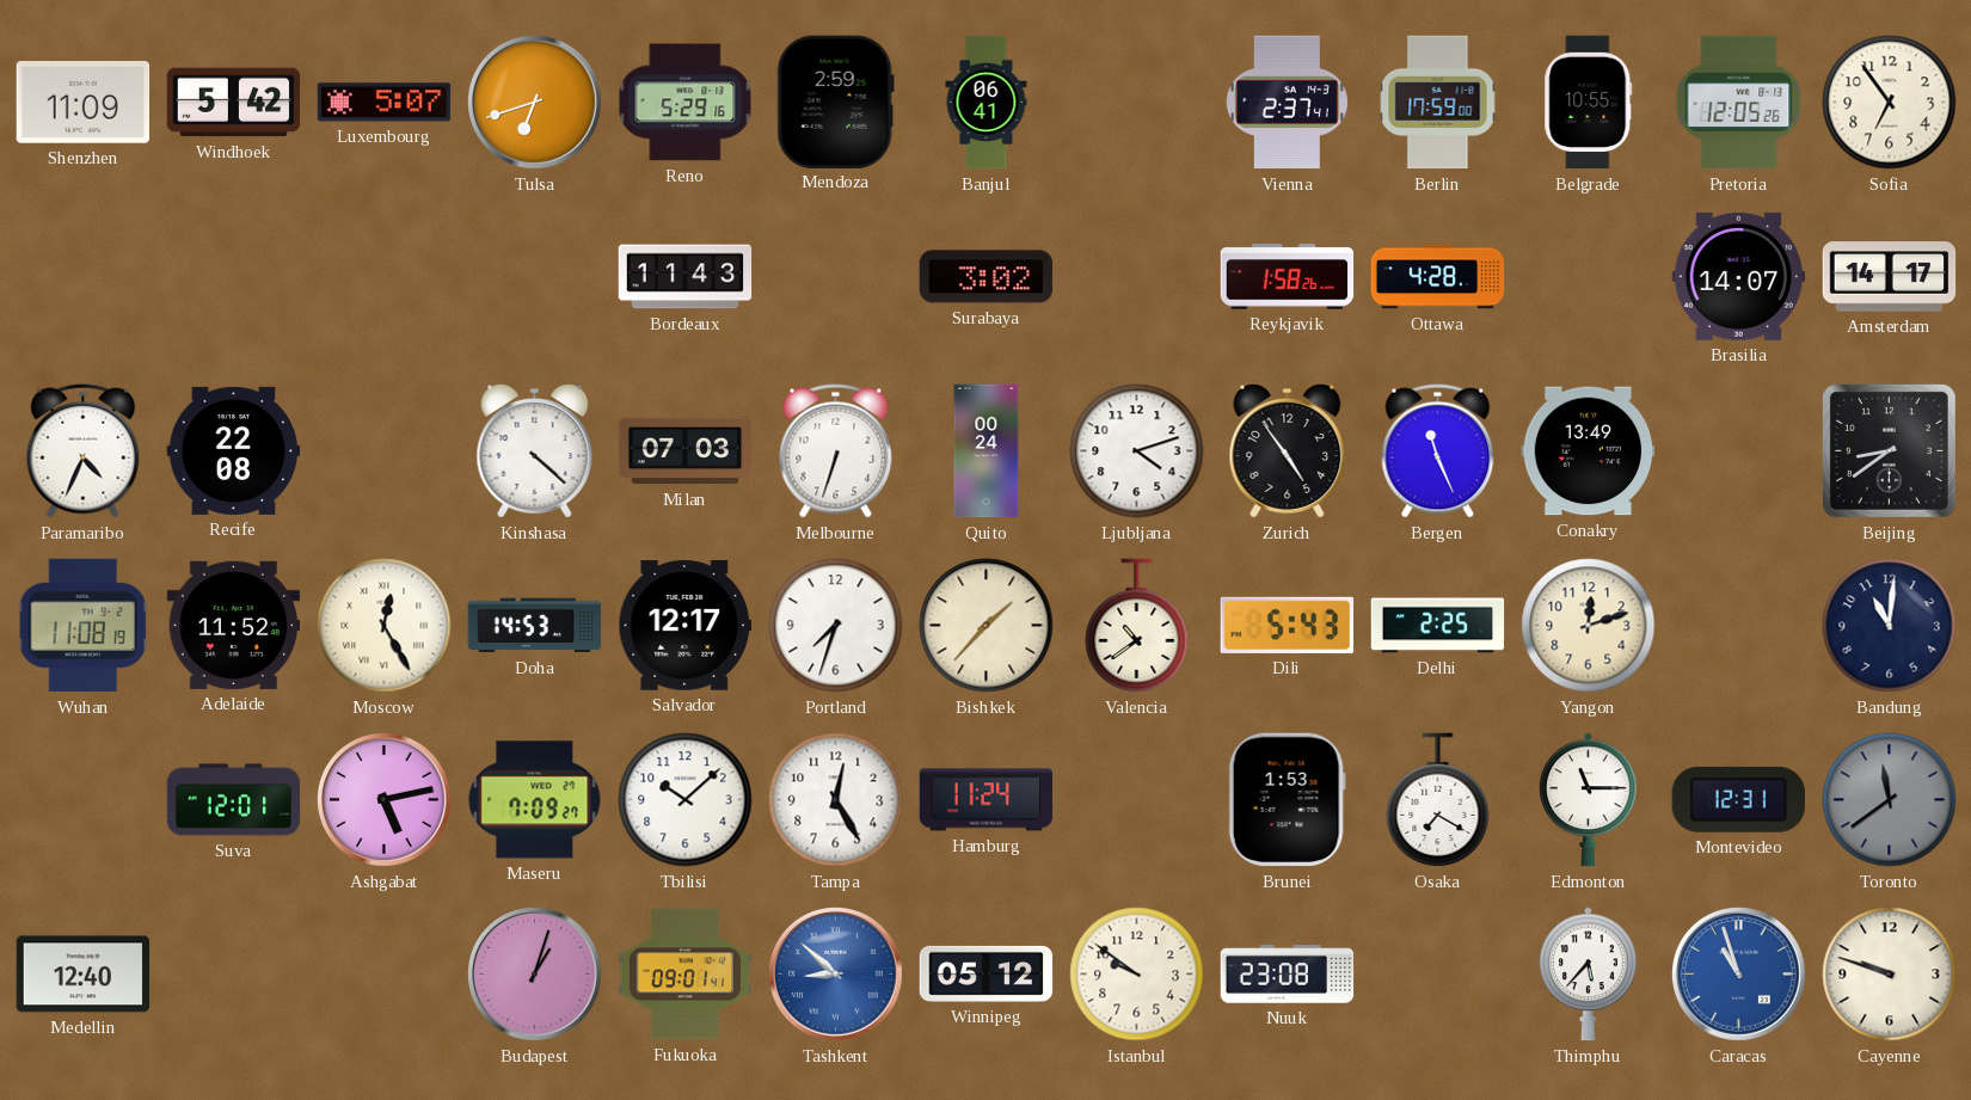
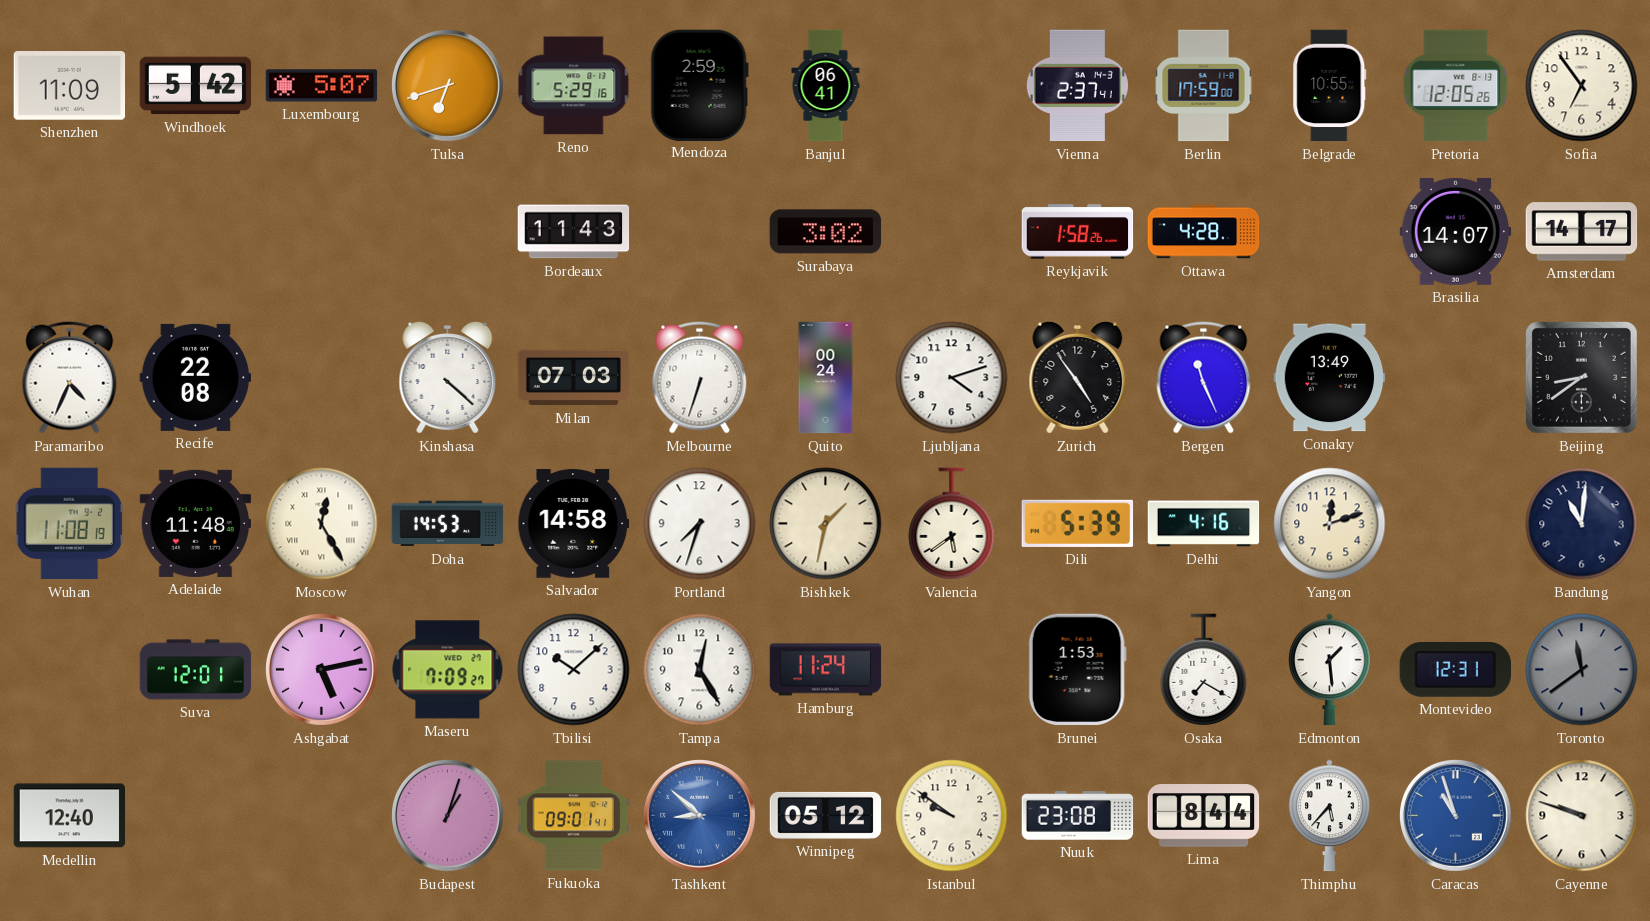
Adelaide: 11:52 -> 11:48
Salvador: 12:17 -> 14:58
Bishkek: 1:37 -> 1:32
Valencia: 10:39 -> 5:39
Dili: 5:43 -> 5:39
Delhi: 2:25 -> 4:16
Edmonton: 11:15 -> 1:29
Lima: none -> 8:44
